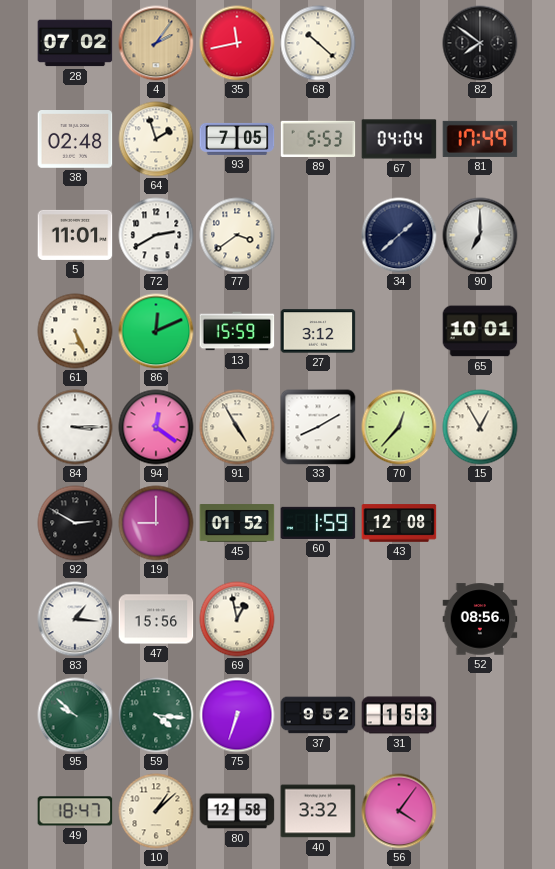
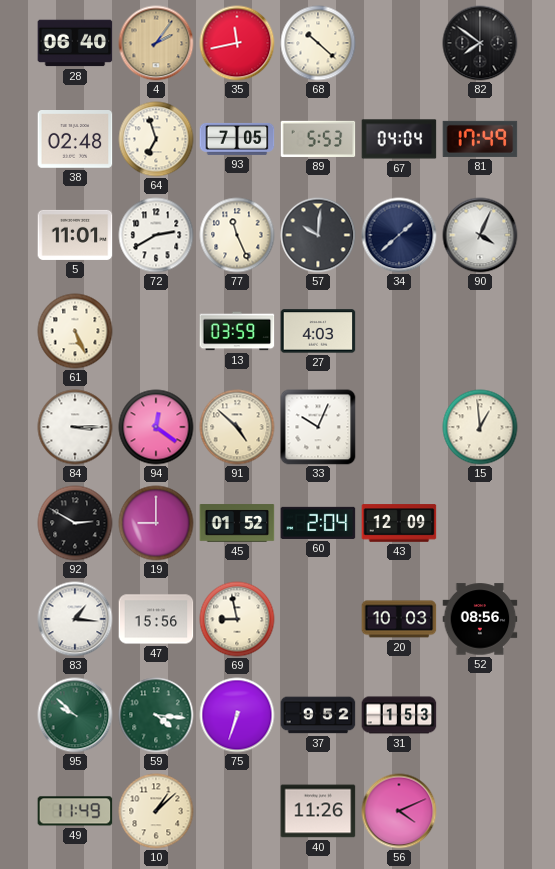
28: 07:02 -> 06:40
64: 1:57 -> 6:57
77: 3:39 -> 11:26
57: none -> 10:01
90: 7:00 -> 4:04
86: 12:11 -> none
13: 15:59 -> 03:59
27: 3:12 -> 4:03
65: 10:01 -> none
91: 4:55 -> 4:52
33: 8:10 -> 10:04
70: 12:37 -> none
15: 12:55 -> 12:59
60: 1:59 -> 2:04
43: 12:08 -> 12:09
69: 12:58 -> 8:58
20: none -> 10:03
49: 18:47 -> 11:49
80: 12:58 -> none
40: 3:32 -> 11:26
56: 4:06 -> 4:11
